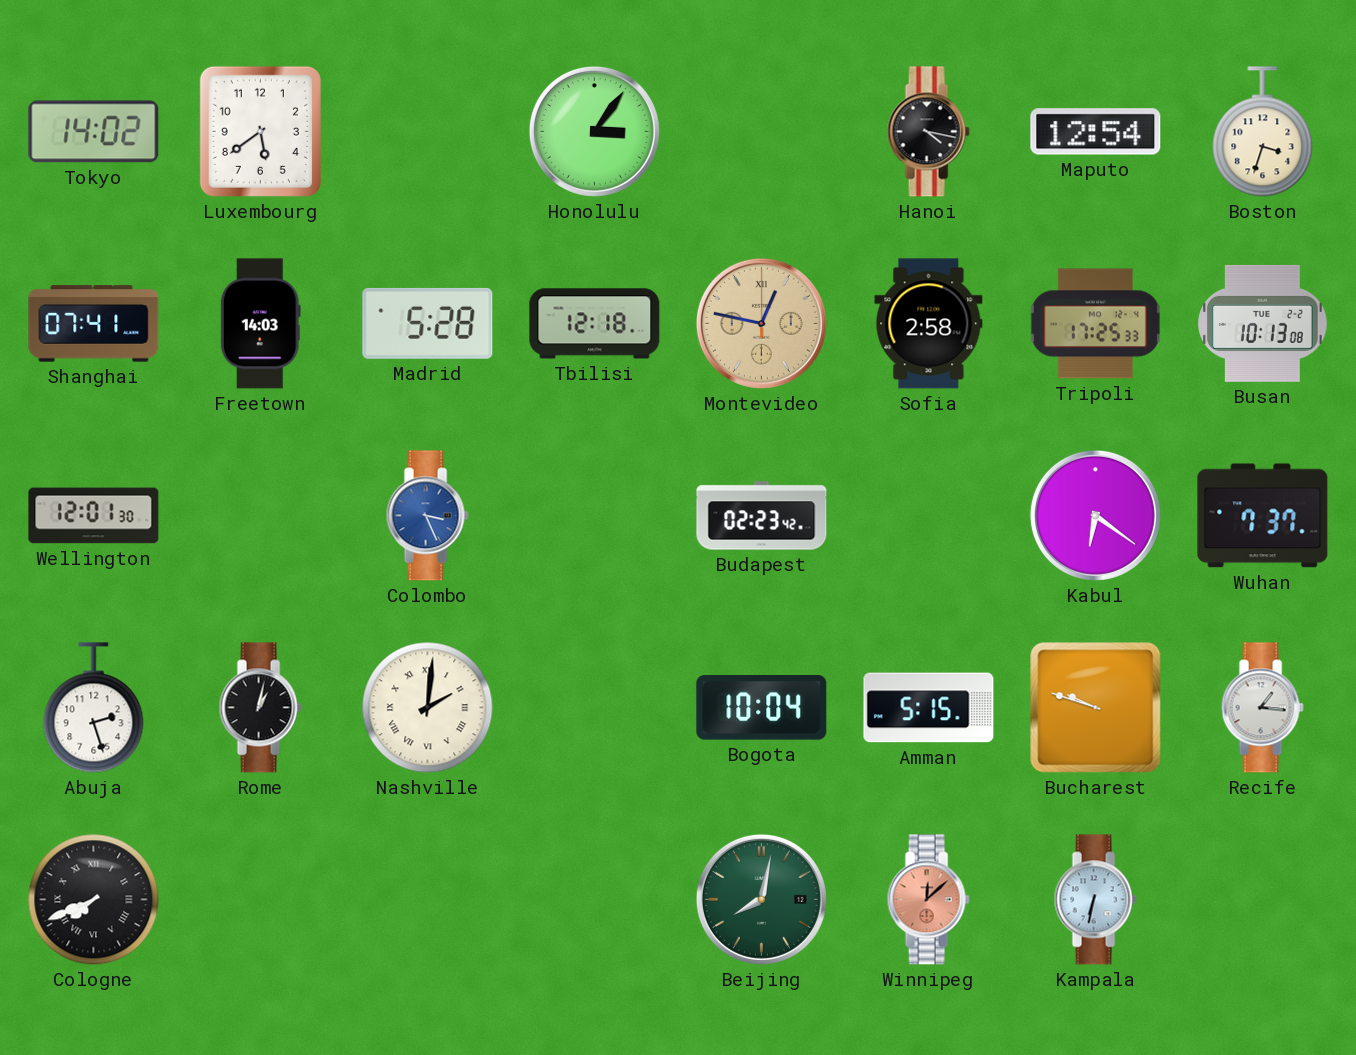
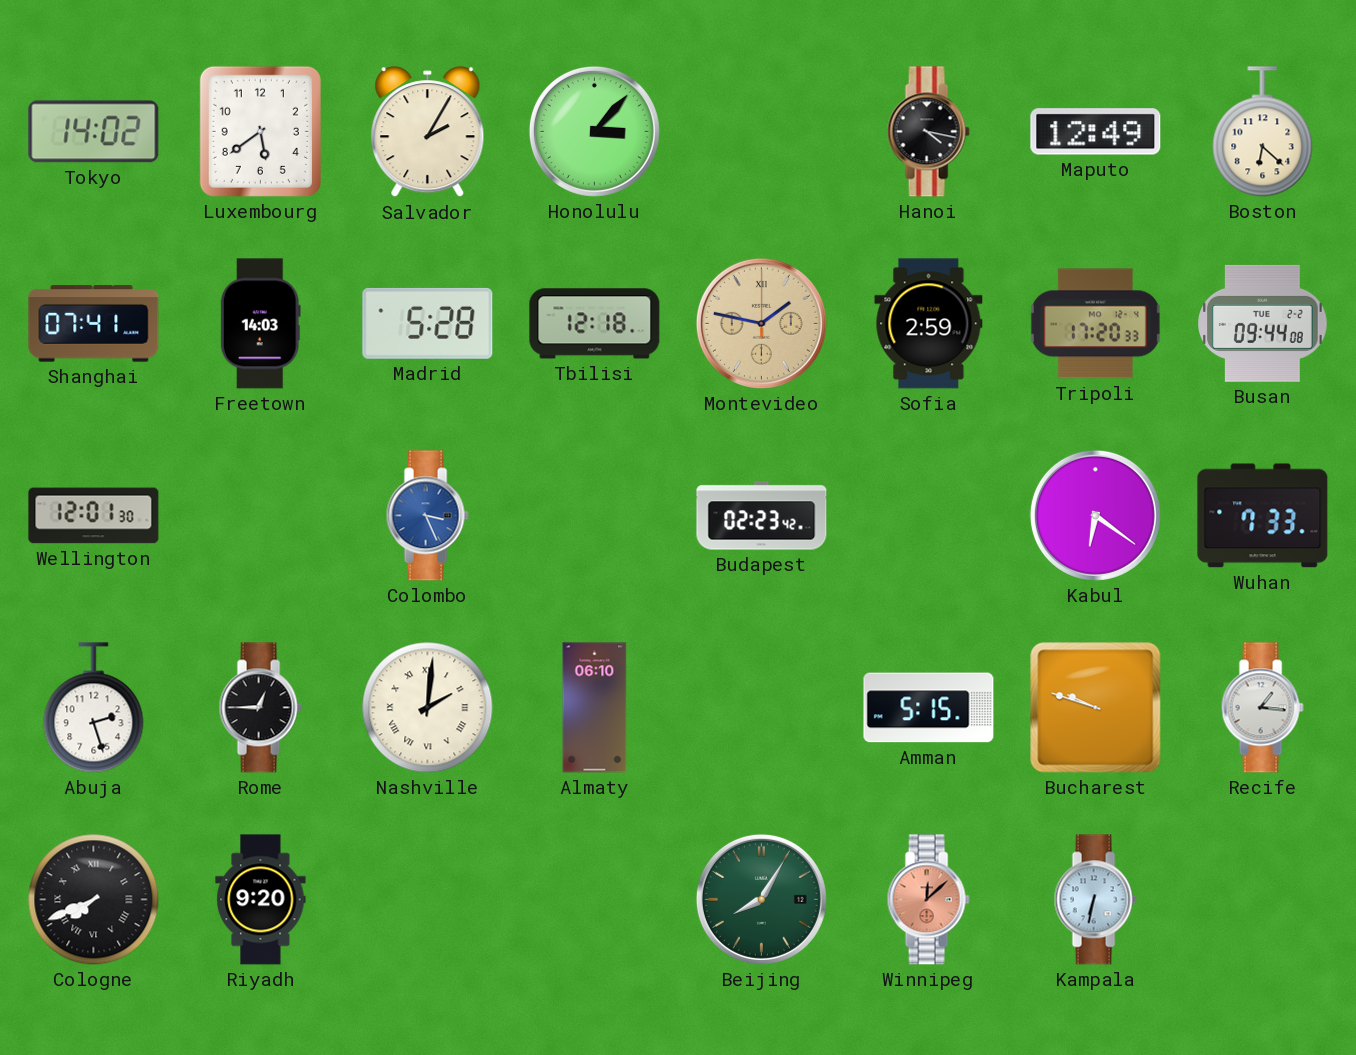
Salvador: none -> 2:05
Honolulu: 3:06 -> 3:07
Maputo: 12:54 -> 12:49
Boston: 3:33 -> 6:22
Montevideo: 12:47 -> 1:47
Sofia: 2:58 -> 2:59
Tripoli: 17:25 -> 17:20
Busan: 10:13 -> 09:44
Wuhan: 7:37 -> 7:33
Rome: 1:02 -> 12:45
Almaty: none -> 06:10
Bogota: 10:04 -> none
Riyadh: none -> 9:20
Beijing: 8:02 -> 8:05
